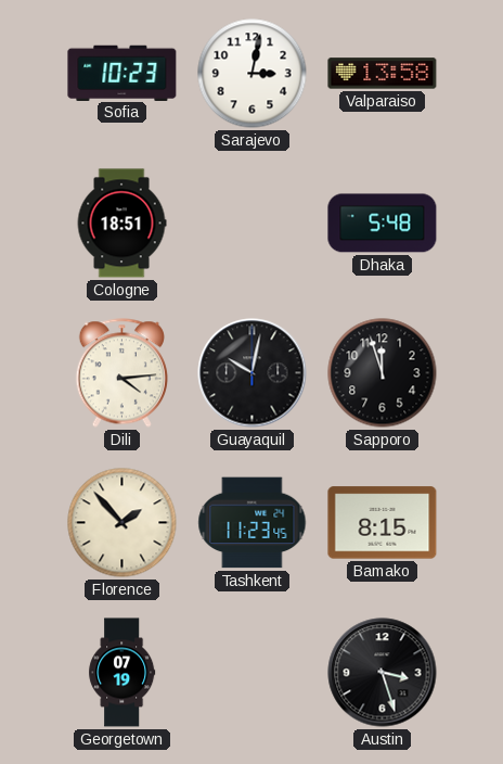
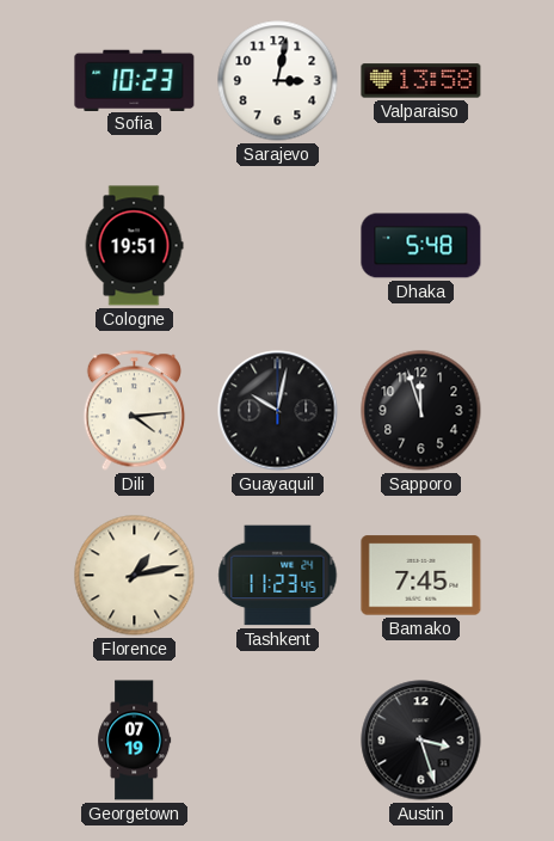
Cologne: 18:51 -> 19:51
Florence: 1:53 -> 1:13
Bamako: 8:15 -> 7:45
